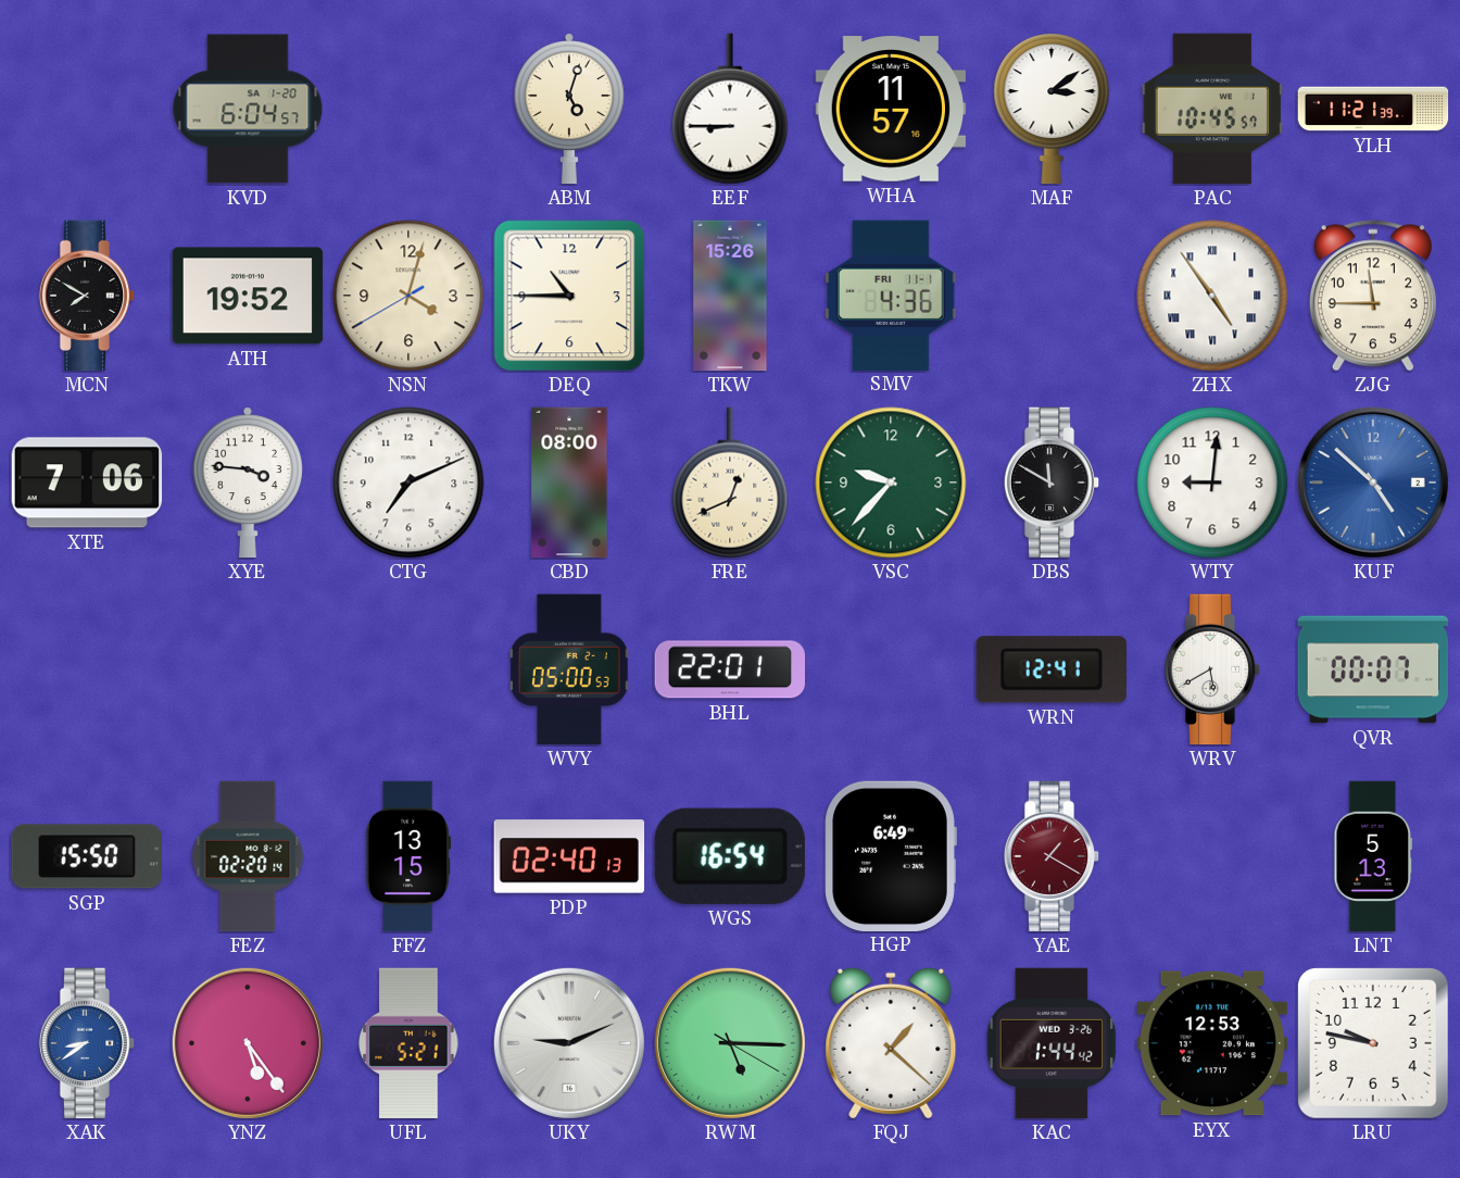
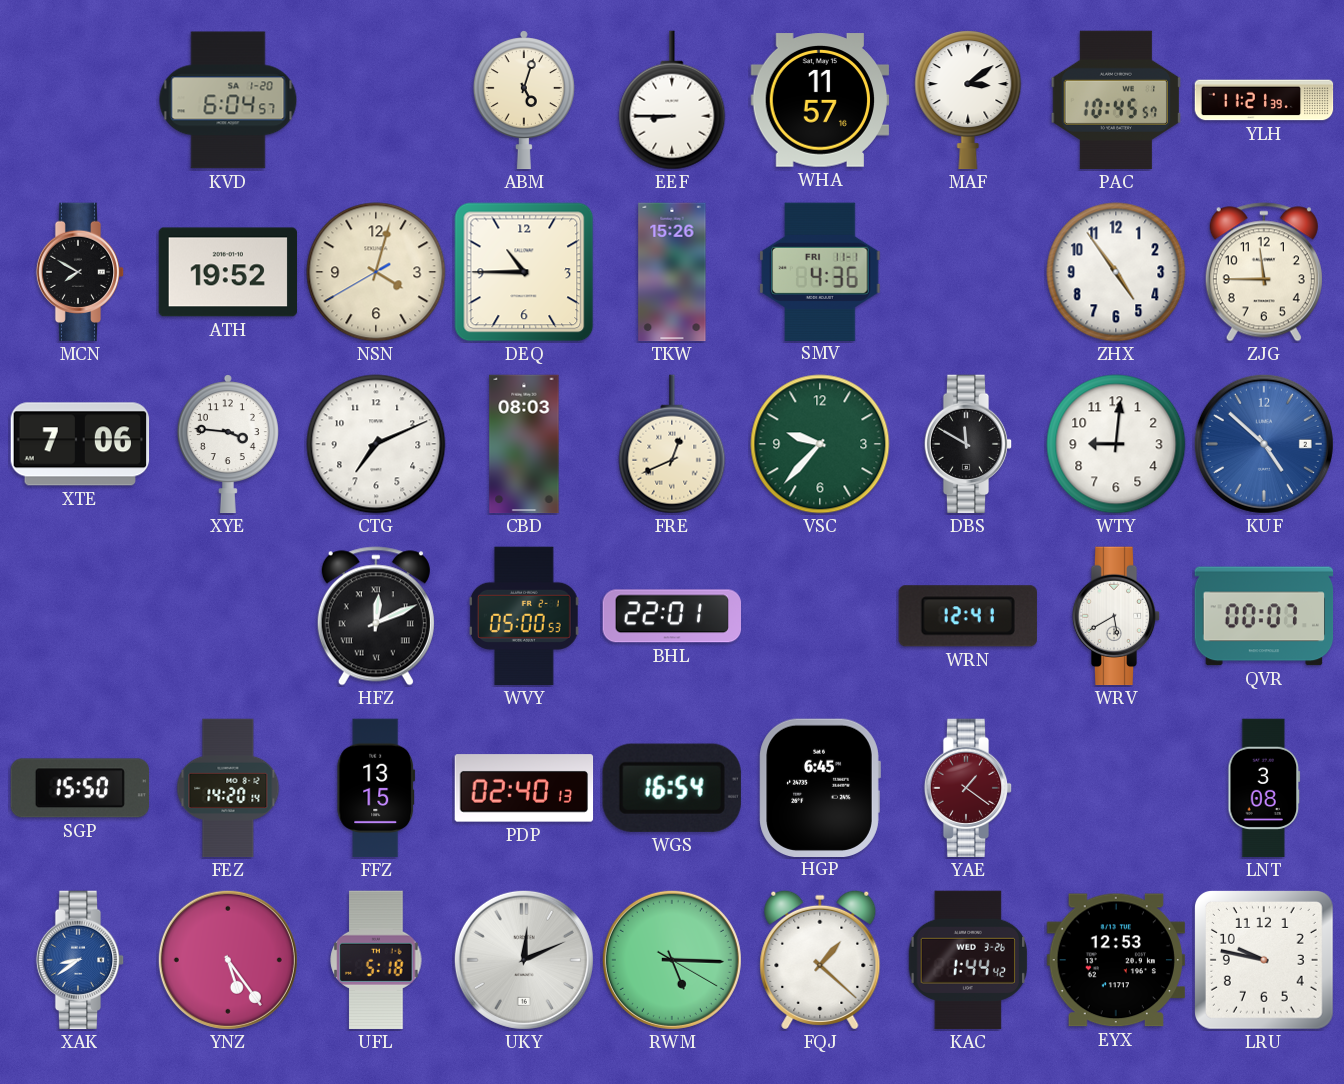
ZHX numerals: Roman -> Arabic
CBD: 08:00 -> 08:03
HFZ: none -> 12:11
FEZ: 02:20 -> 14:20
HGP: 6:49 -> 6:45
YAE: 1:20 -> 1:21
LNT: 5:13 -> 3:08
UFL: 5:21 -> 5:18
UKY: 9:11 -> 12:11
